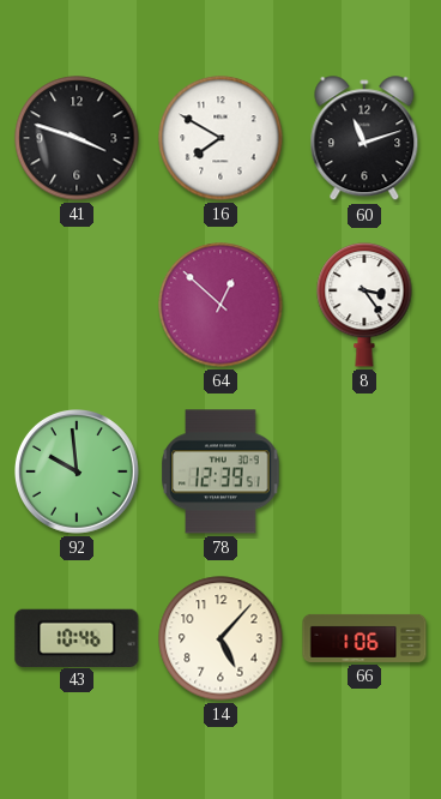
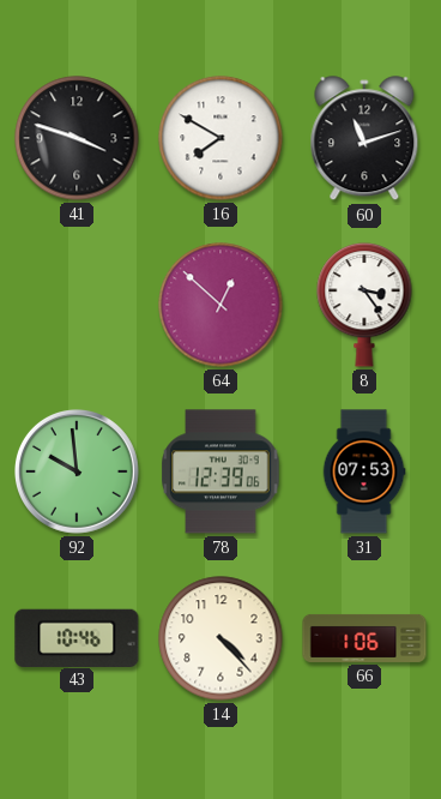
78: 12:39:51 -> 12:39:06
31: none -> 07:53
14: 5:07 -> 4:23
